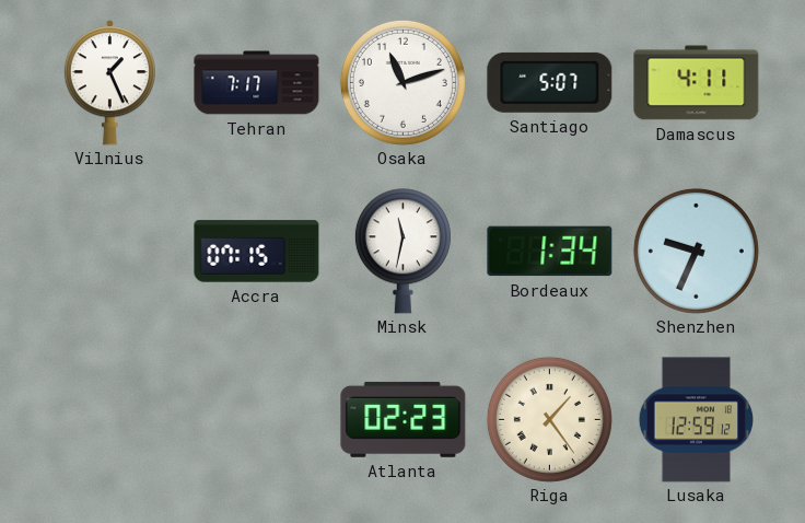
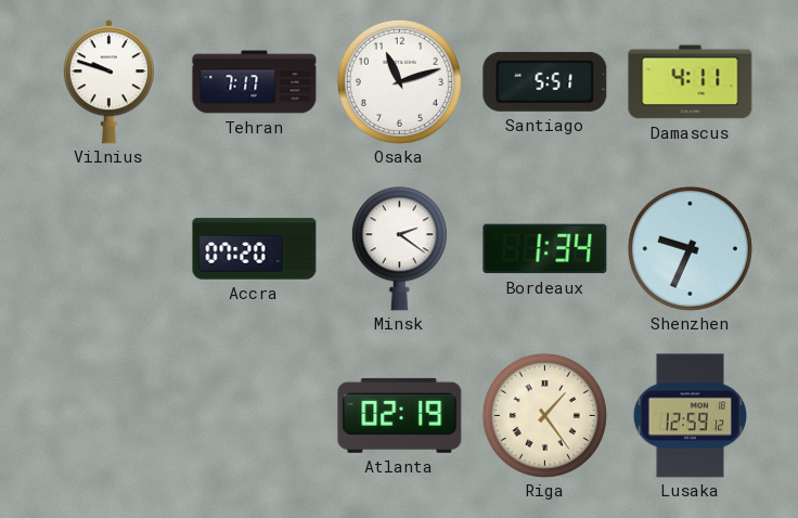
Vilnius: 1:26 -> 9:48
Santiago: 5:07 -> 5:51
Accra: 07:15 -> 07:20
Minsk: 11:32 -> 2:21
Atlanta: 02:23 -> 02:19
